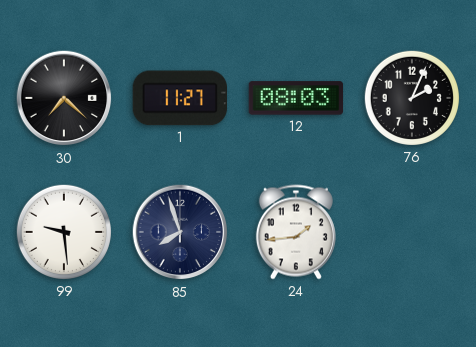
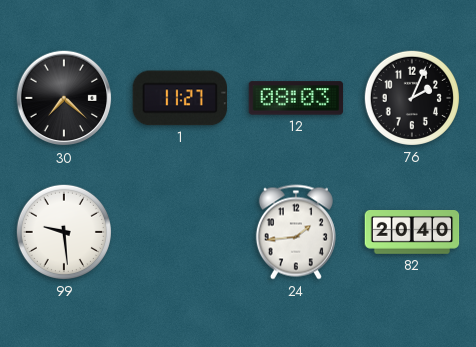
85: 7:57 -> none
82: none -> 20:40
